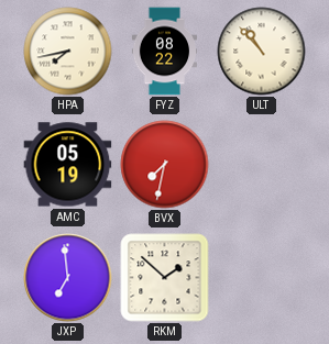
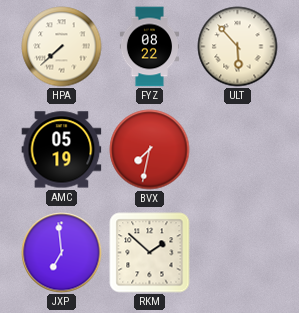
HPA: 7:43 -> 7:38
ULT: 10:53 -> 5:53
